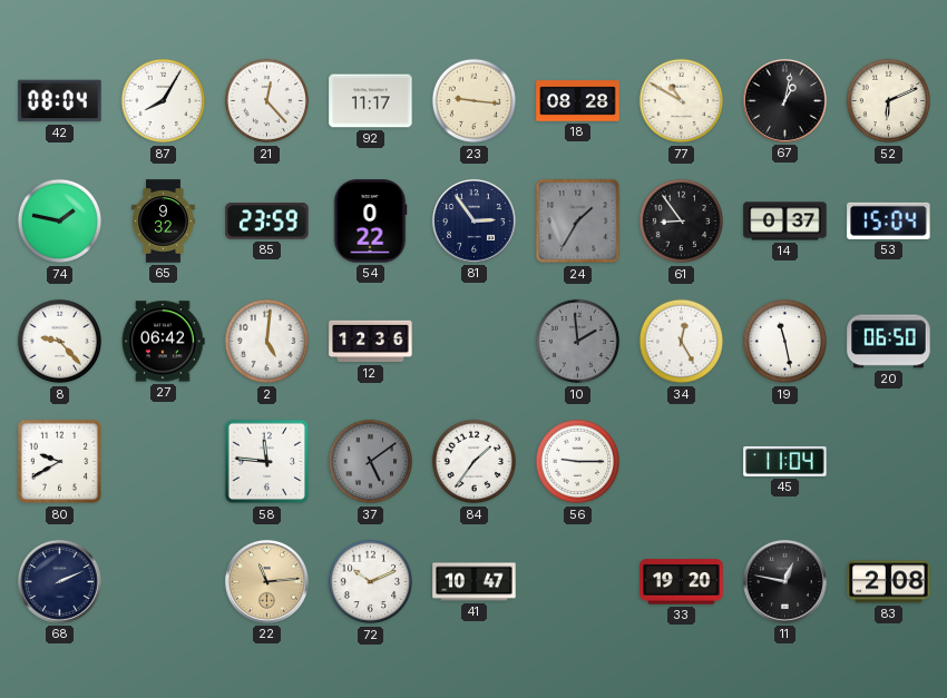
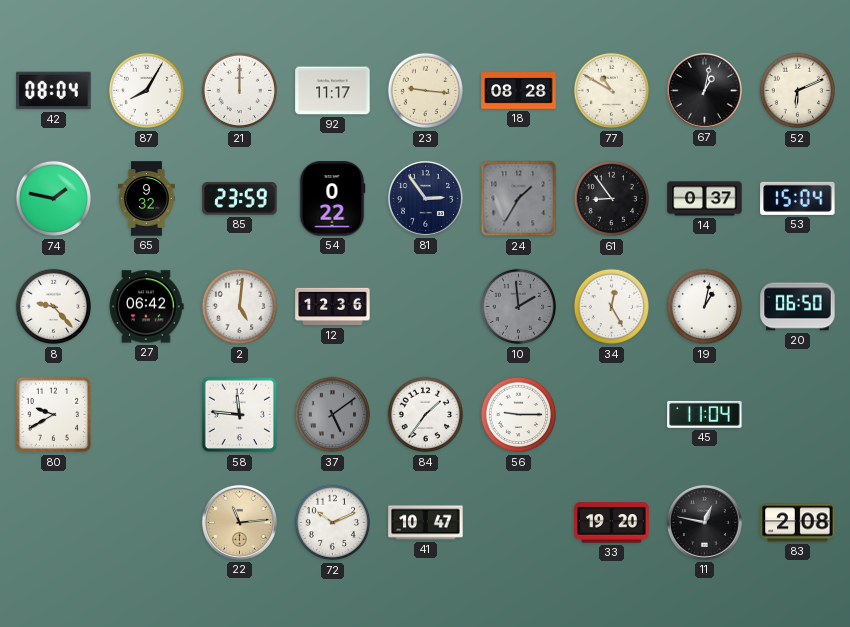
21: 12:23 -> 12:00
19: 11:28 -> 1:02
68: 2:11 -> none
